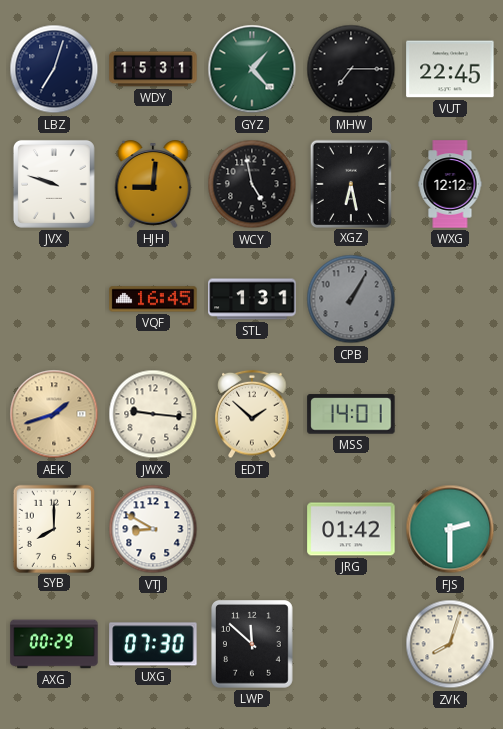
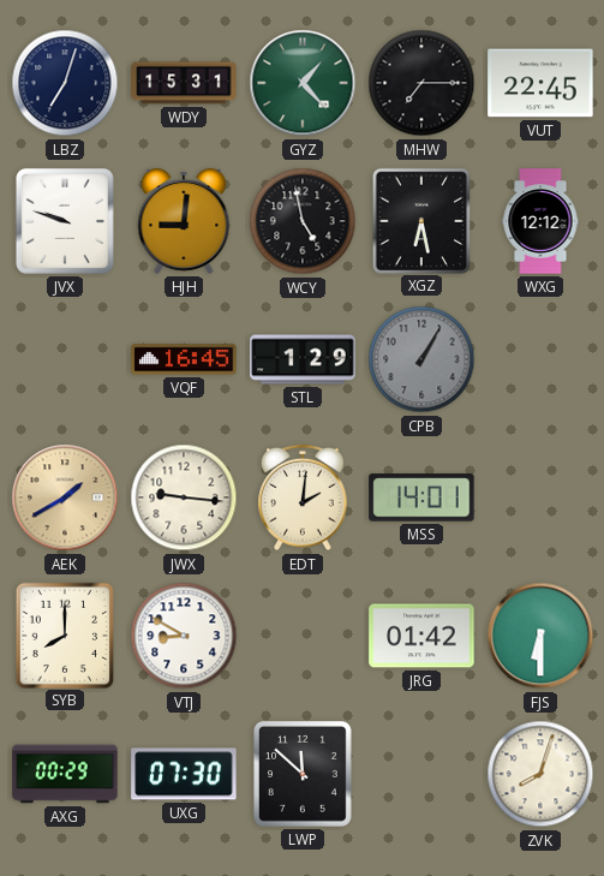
STL: 1:31 -> 1:29
AEK: 1:42 -> 1:40
EDT: 1:52 -> 2:01
FJS: 2:30 -> 6:30
